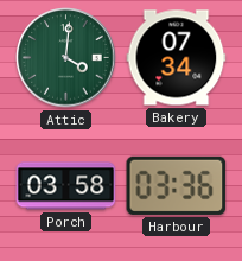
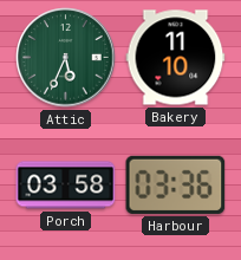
Attic: 4:01 -> 5:34
Bakery: 07:34 -> 11:10
